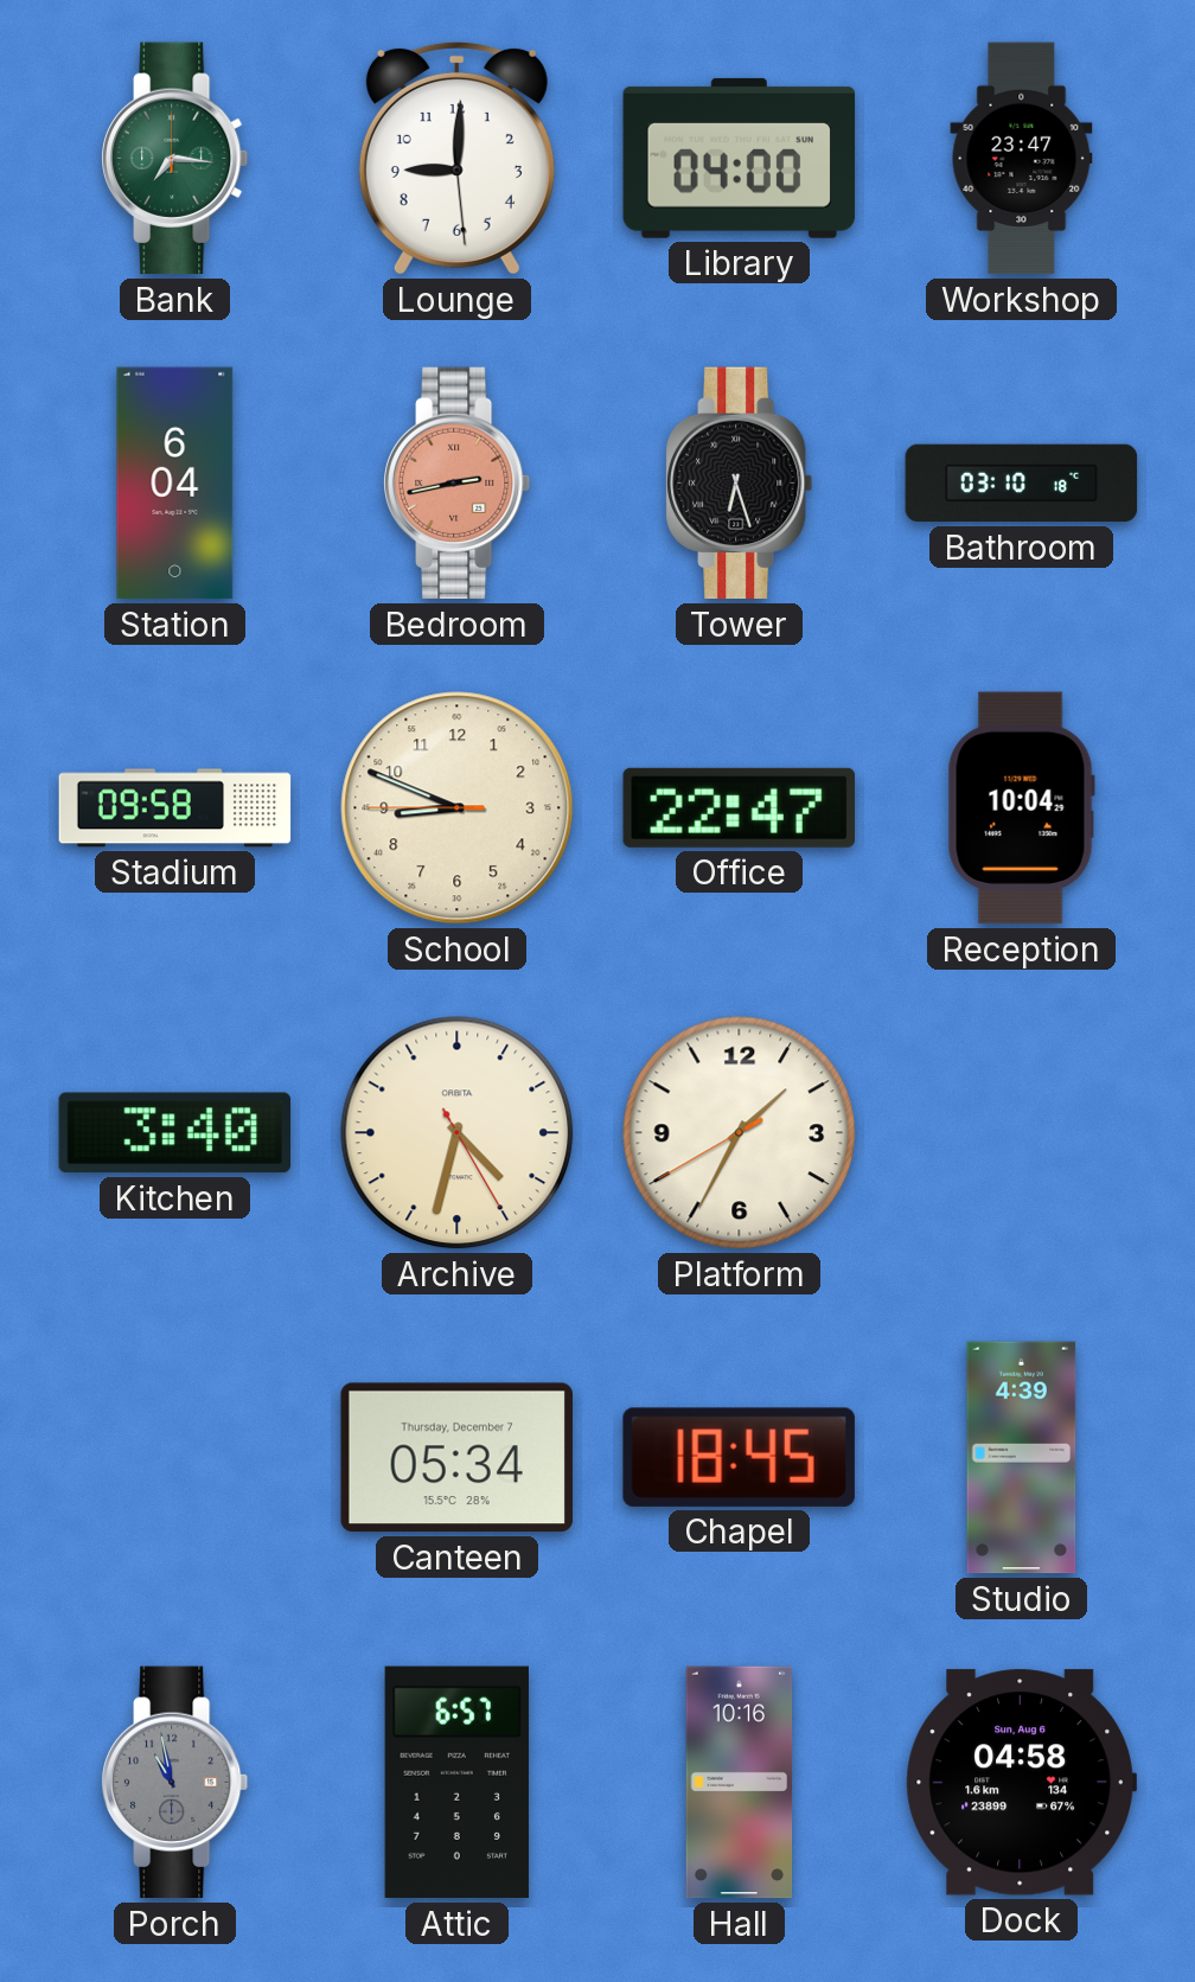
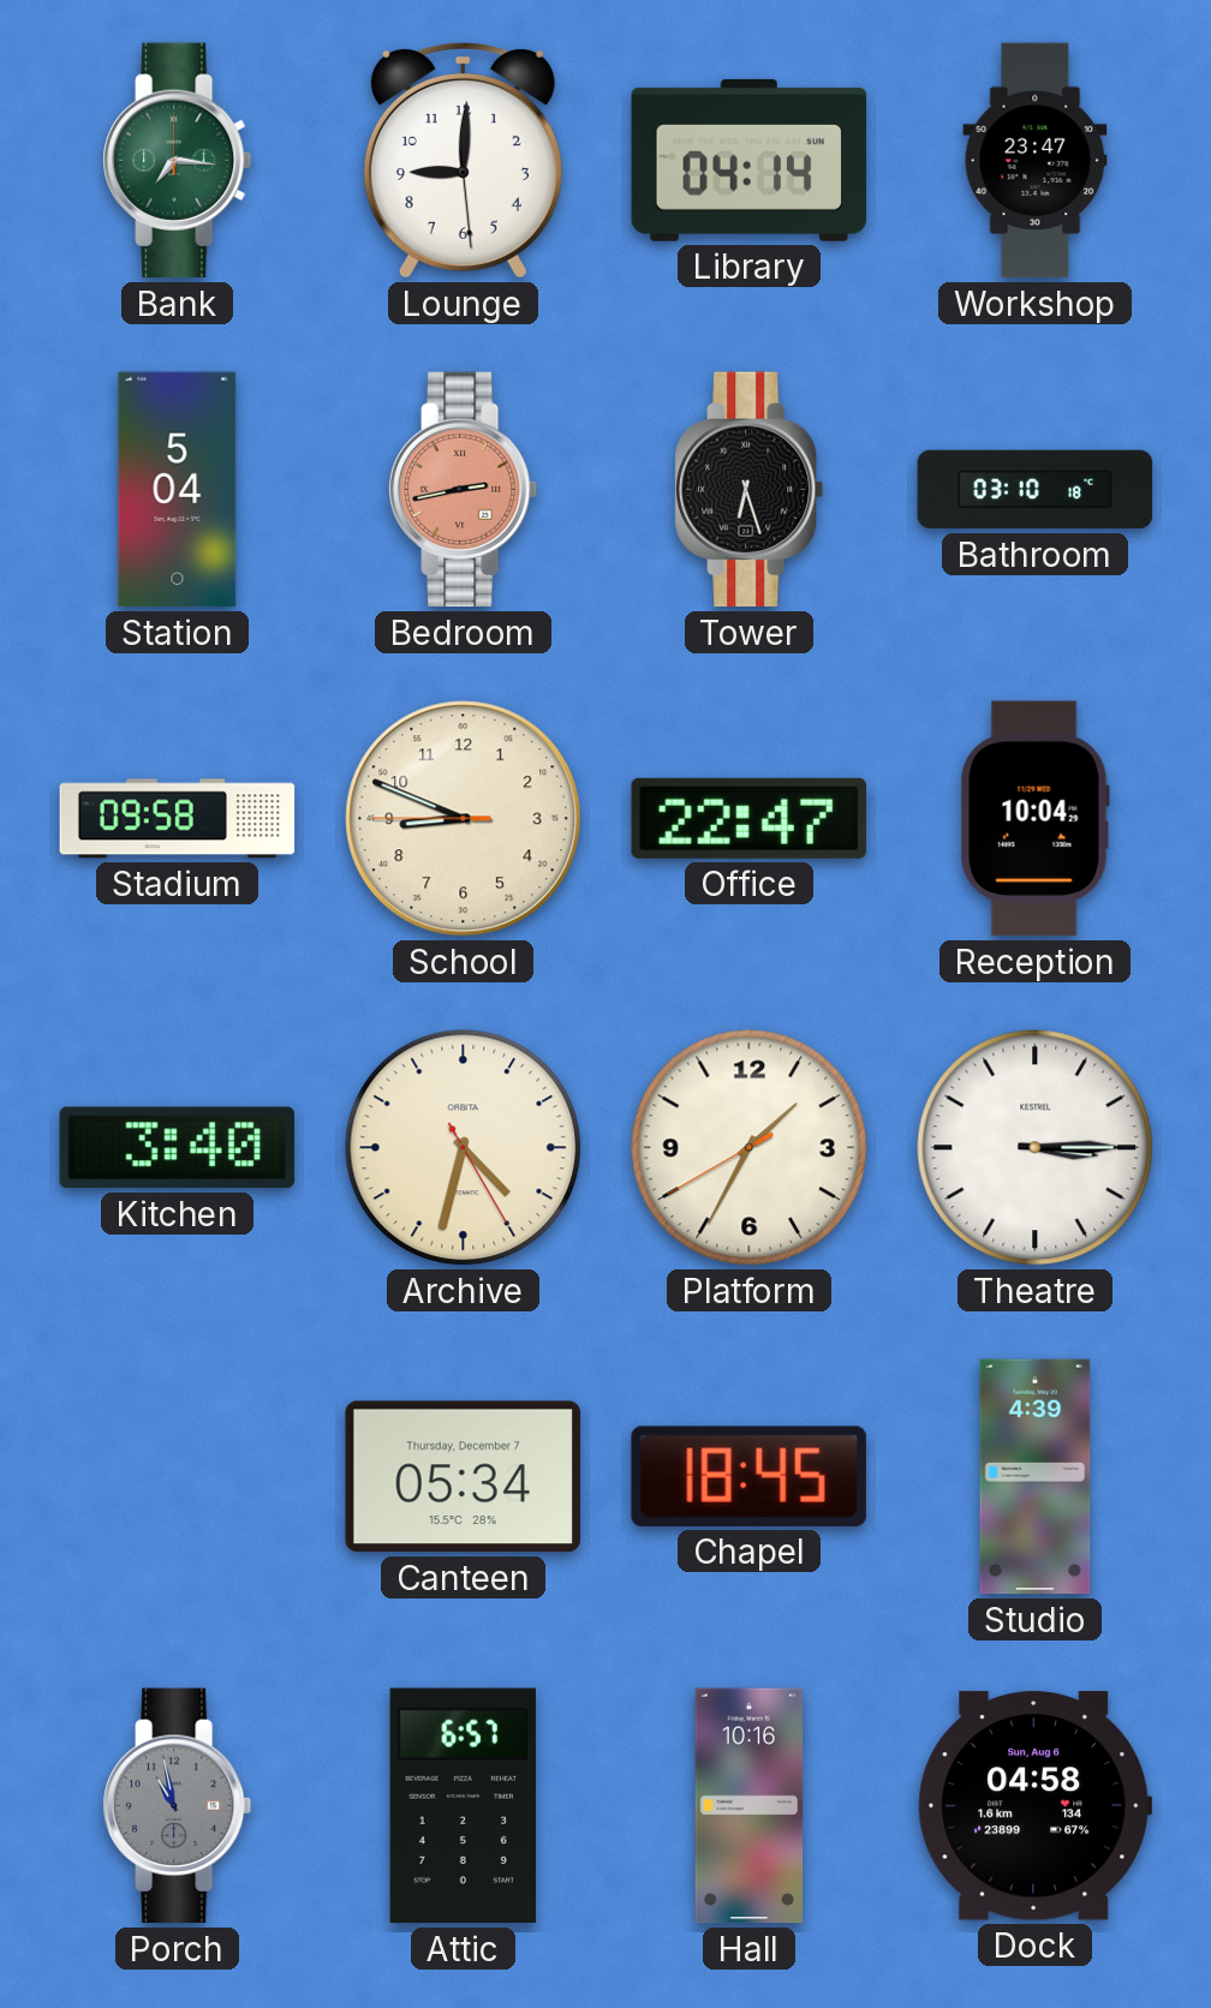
Library: 04:00 -> 04:14
Station: 6:04 -> 5:04
Theatre: none -> 3:15
